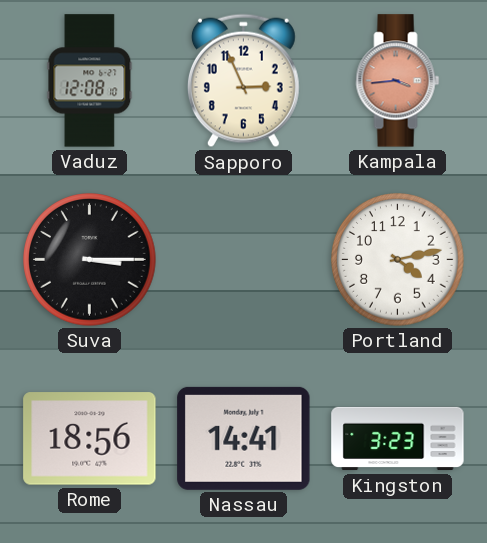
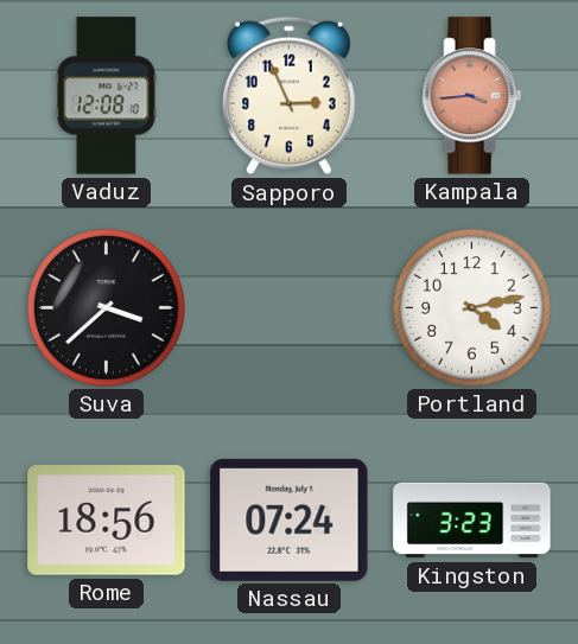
Suva: 3:15 -> 3:38
Nassau: 14:41 -> 07:24
